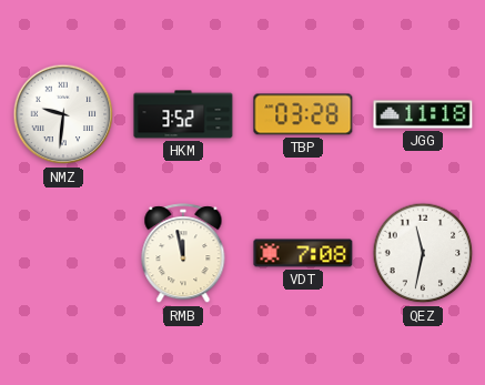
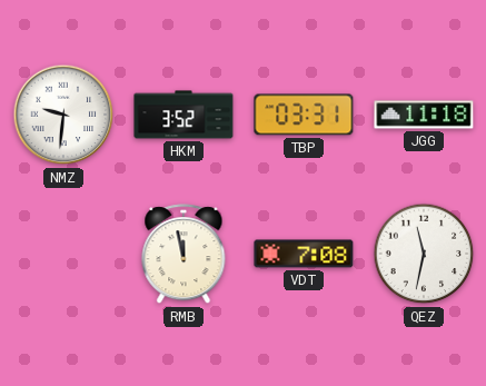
TBP: 03:28 -> 03:31
